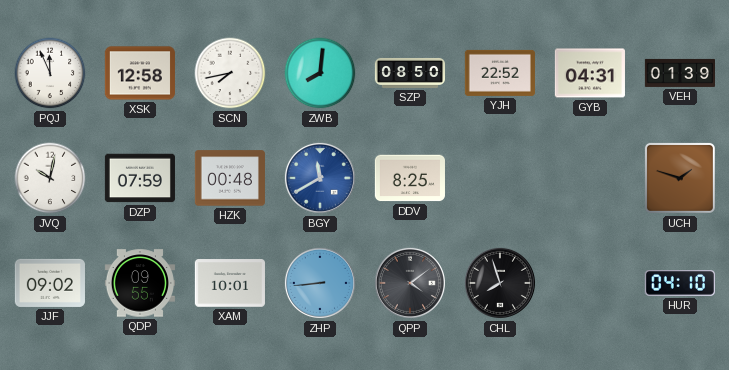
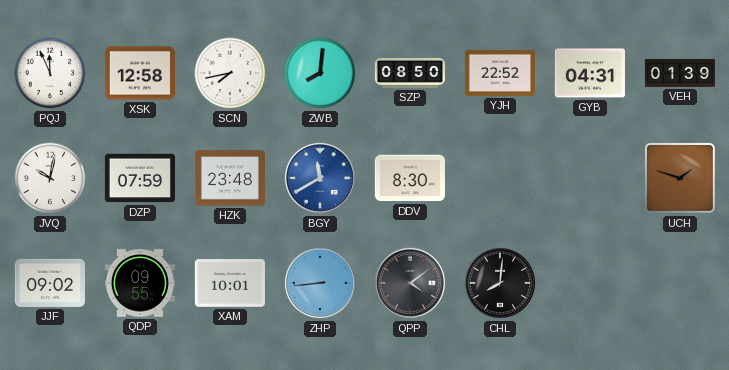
HZK: 00:48 -> 23:48
DDV: 8:25 -> 8:30
CHL: 7:57 -> 8:01
HUR: 04:10 -> none
